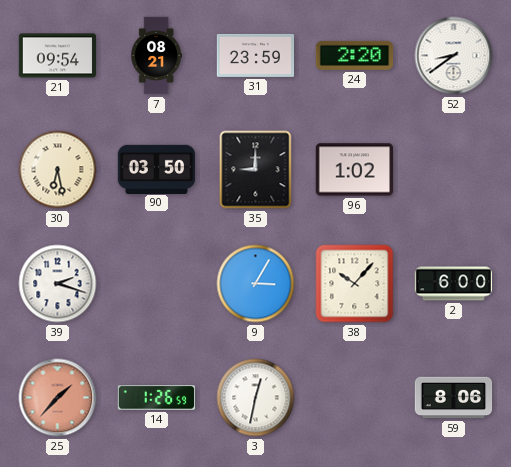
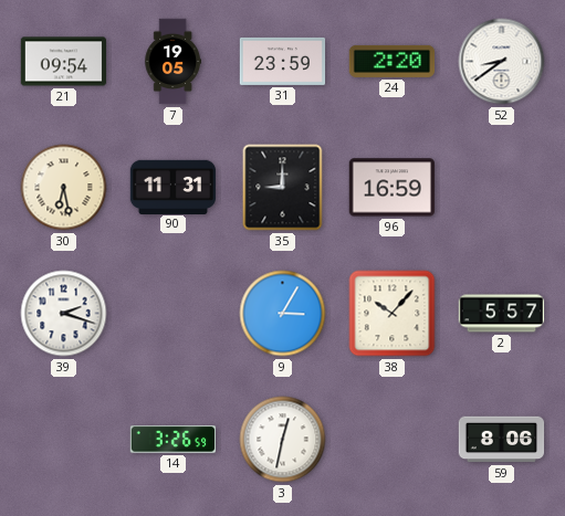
7: 08:21 -> 19:05
90: 03:50 -> 11:31
96: 1:02 -> 16:59
2: 6:00 -> 5:57
25: 1:37 -> none
14: 1:26 -> 3:26
